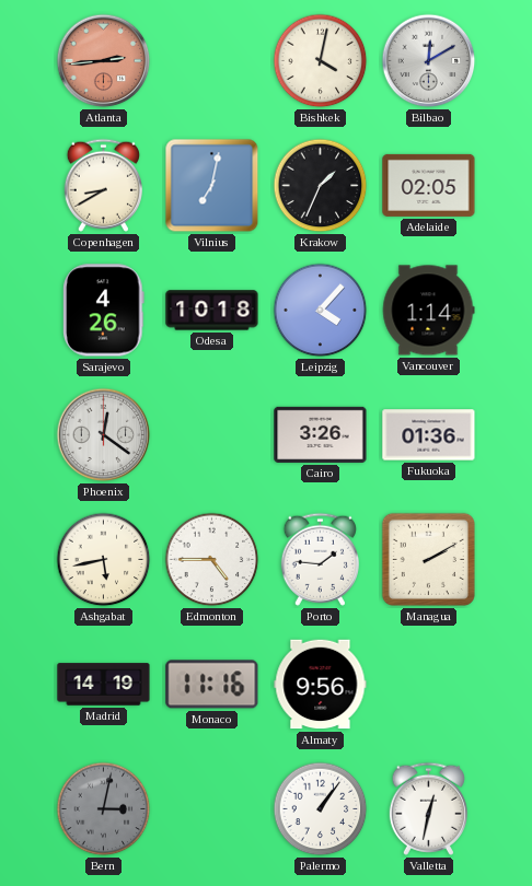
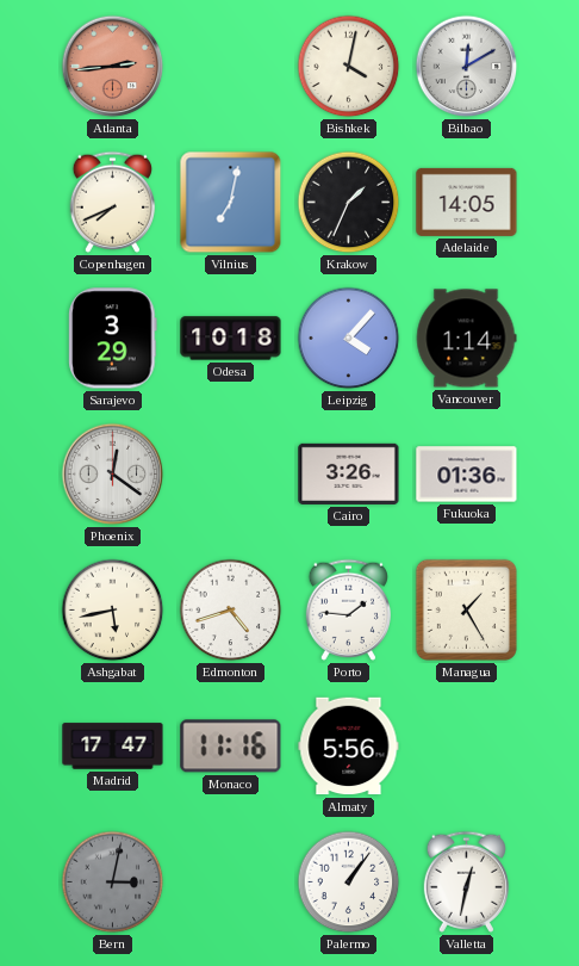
Copenhagen: 8:40 -> 7:41
Adelaide: 02:05 -> 14:05
Sarajevo: 4:26 -> 3:29
Edmonton: 4:45 -> 4:42
Managua: 2:10 -> 1:25
Madrid: 14:19 -> 17:47
Almaty: 9:56 -> 5:56
